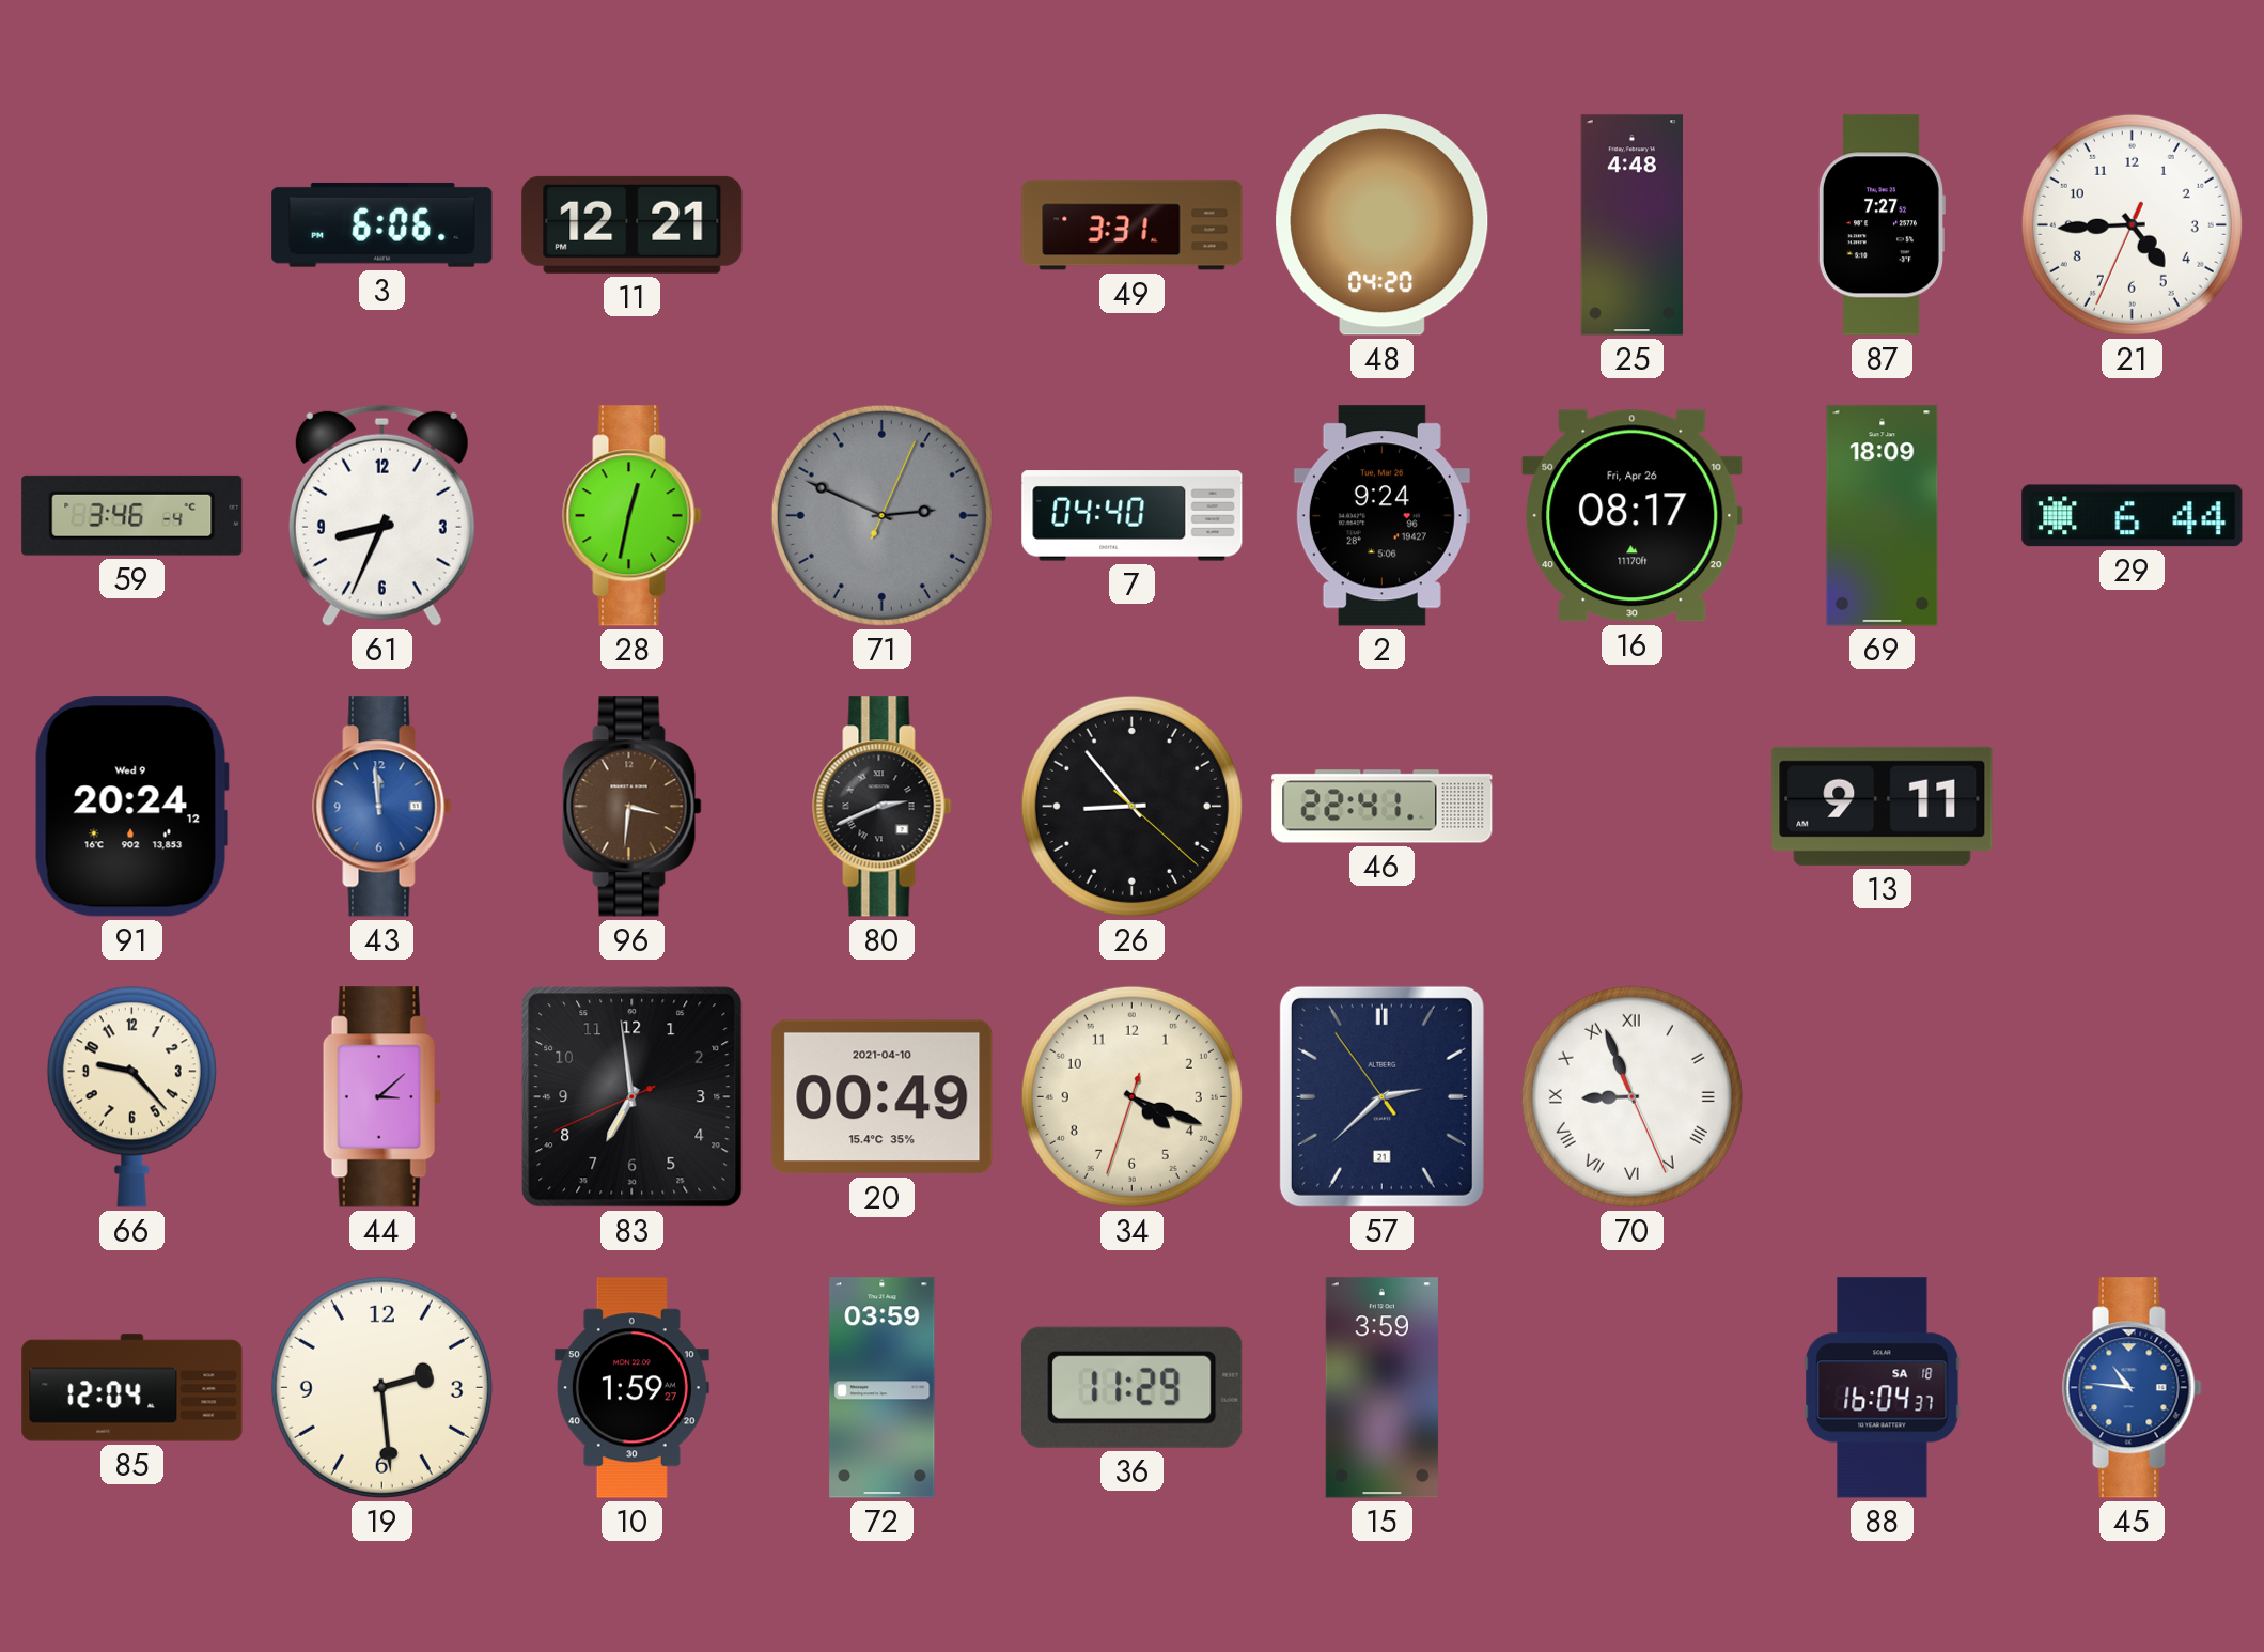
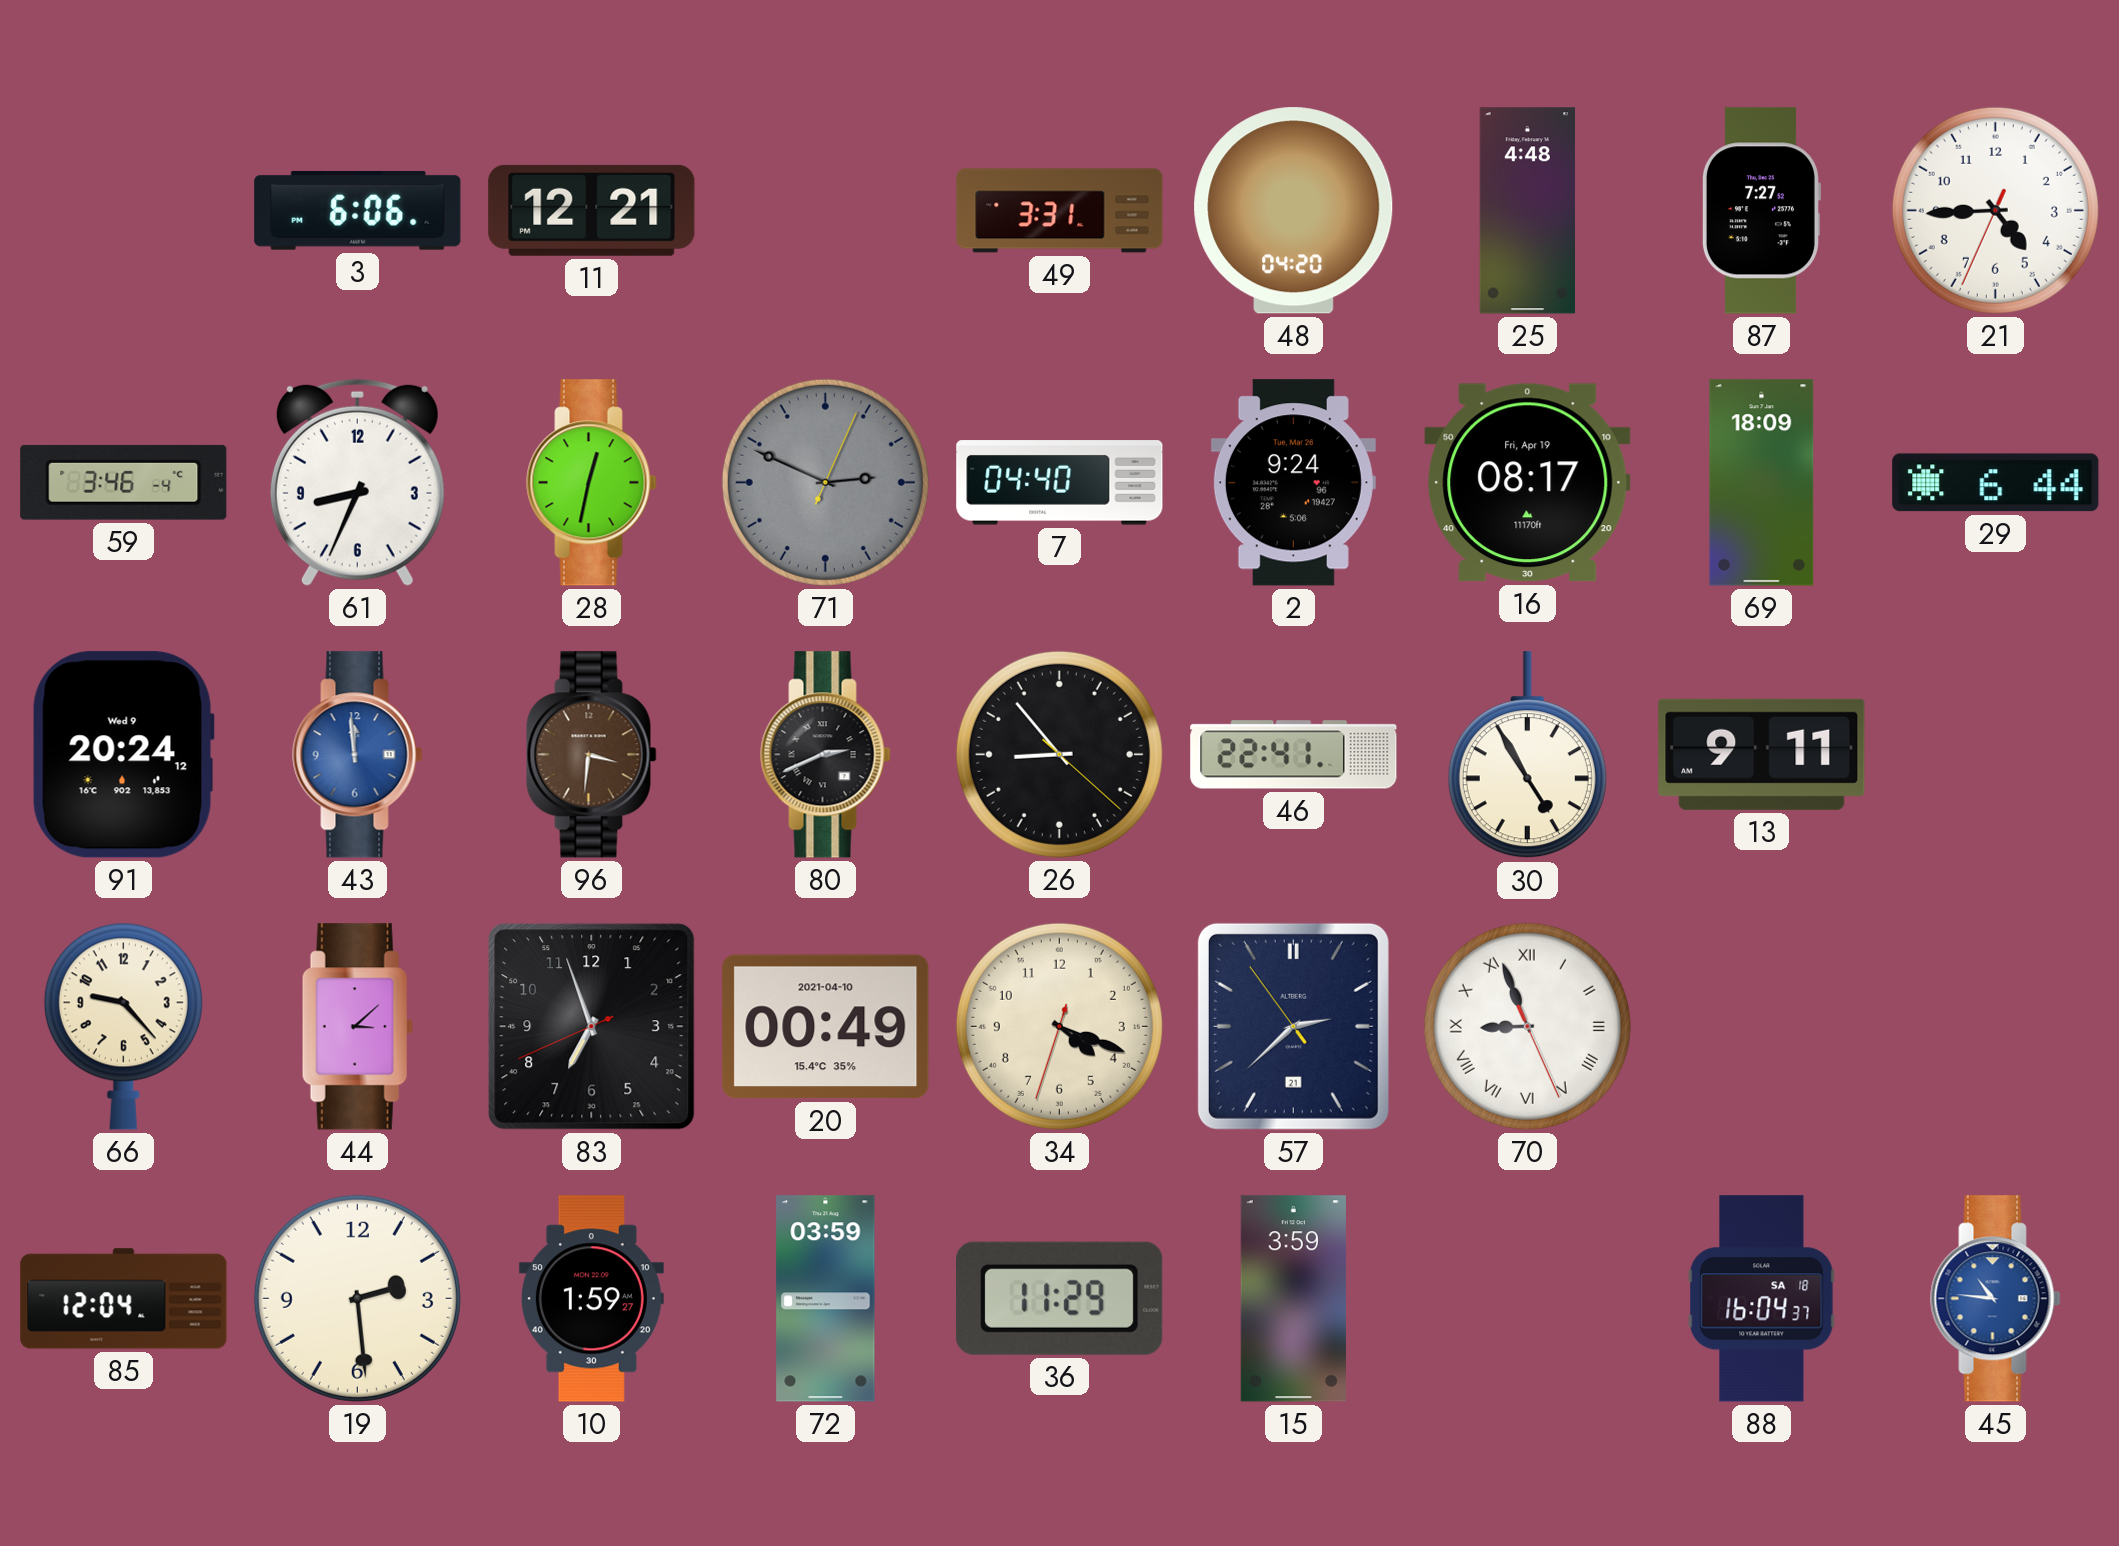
16 date: Fri, Apr 26 -> Fri, Apr 19
30: none -> 4:55
83: 6:58 -> 6:56
